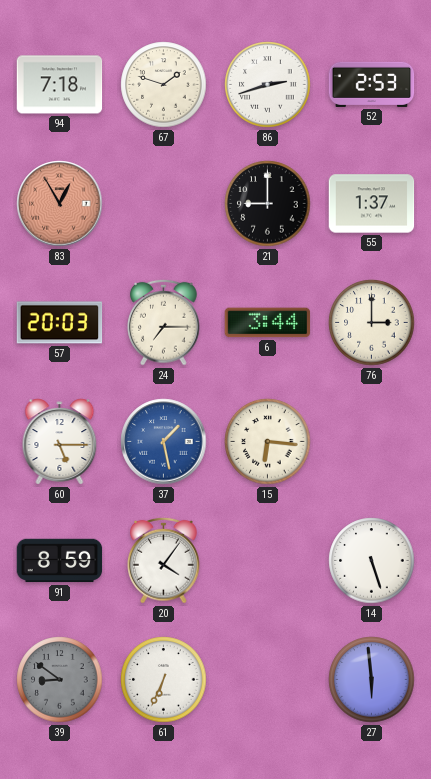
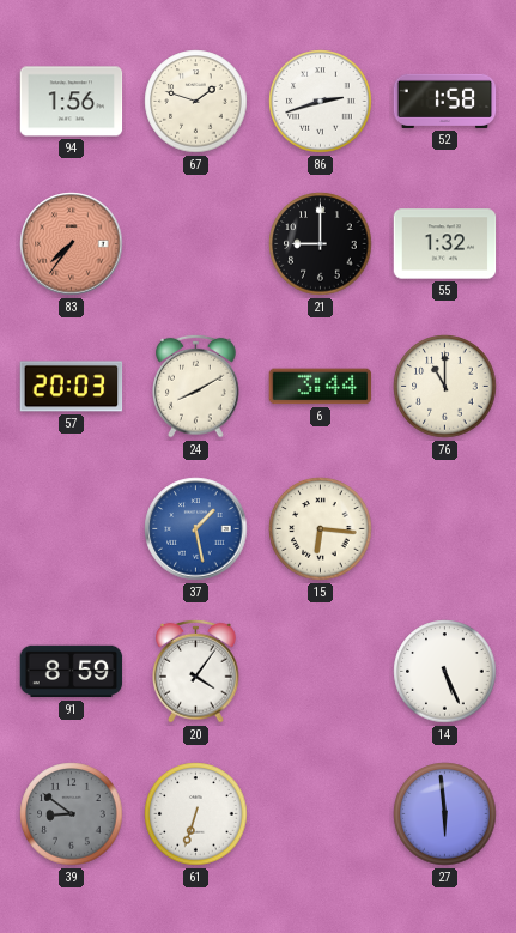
94: 7:18 -> 1:56
52: 2:53 -> 1:58
83: 12:55 -> 7:36
55: 1:37 -> 1:32
24: 7:15 -> 8:10
76: 3:00 -> 11:00
60: 5:15 -> none
14: 5:27 -> 5:26
61: 6:34 -> 6:33
